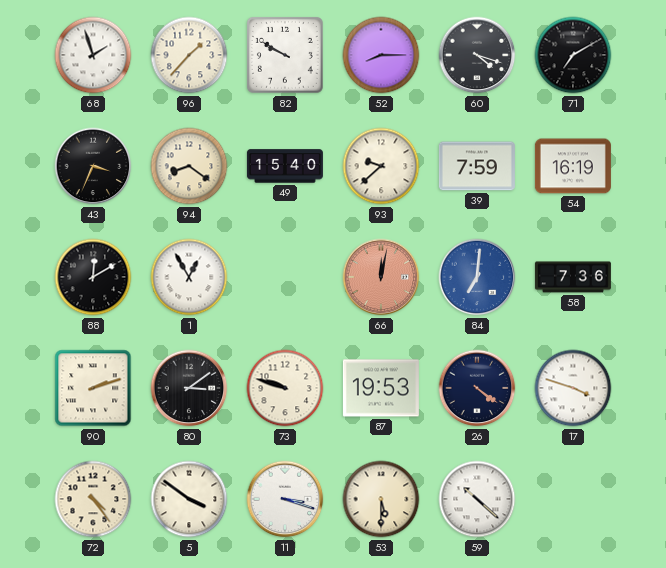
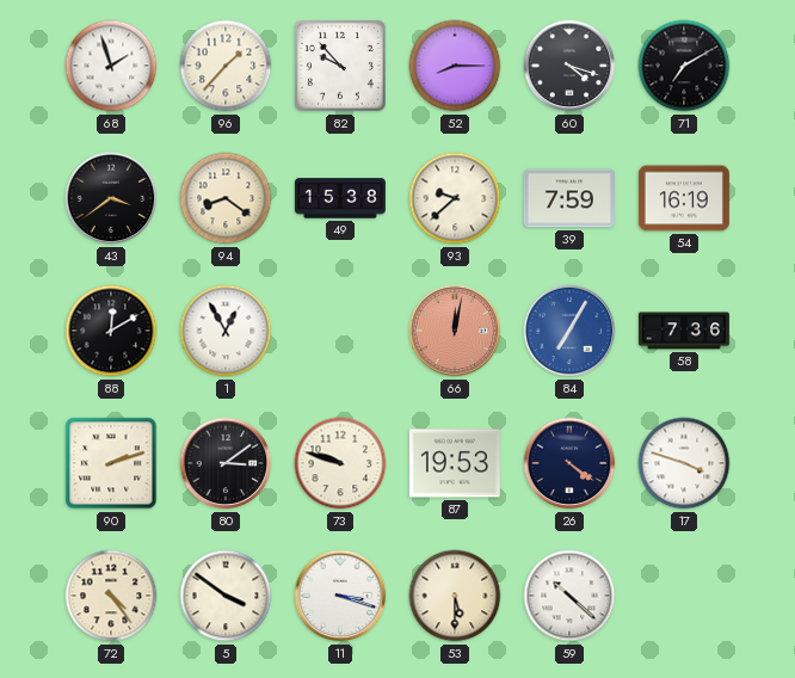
82: 9:50 -> 9:53
43: 3:34 -> 3:39
49: 15:40 -> 15:38
84: 7:01 -> 7:05
